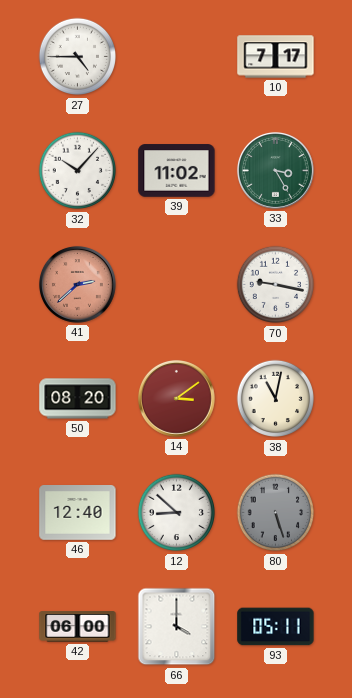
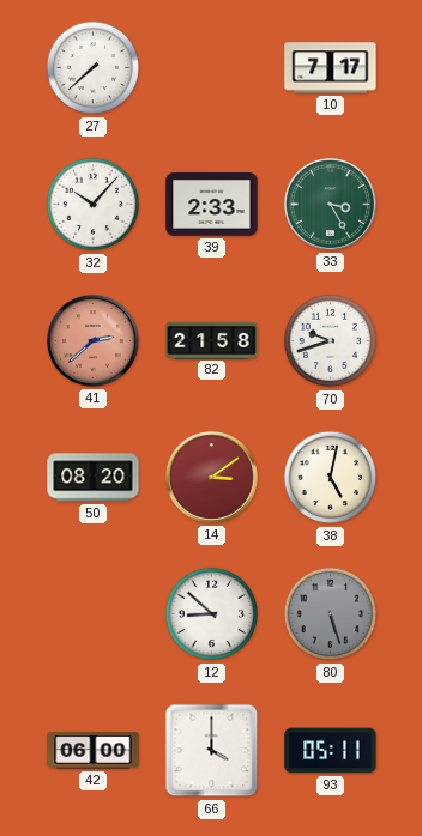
27: 4:45 -> 7:38
39: 11:02 -> 2:33
82: none -> 21:58
70: 9:17 -> 9:42
38: 11:02 -> 5:02
46: 12:40 -> none
